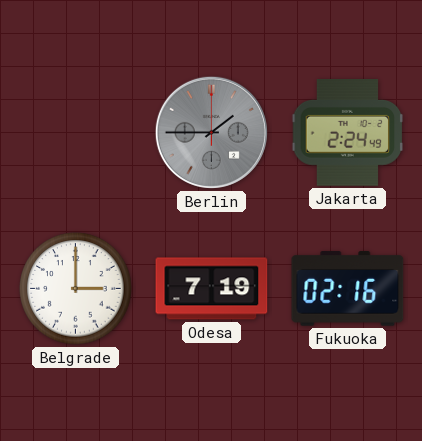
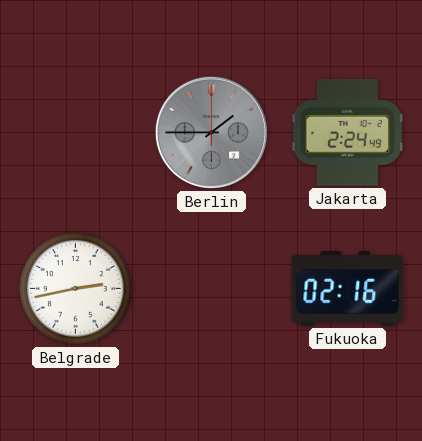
Belgrade: 3:00 -> 2:43
Odesa: 7:19 -> none
